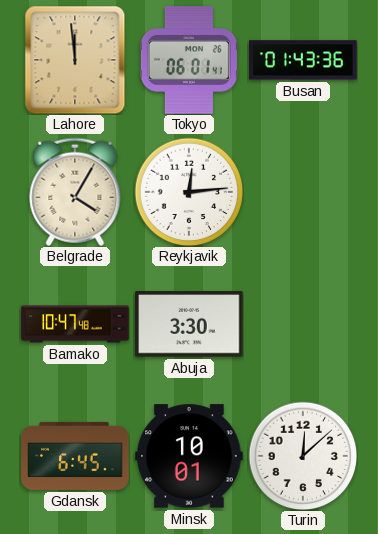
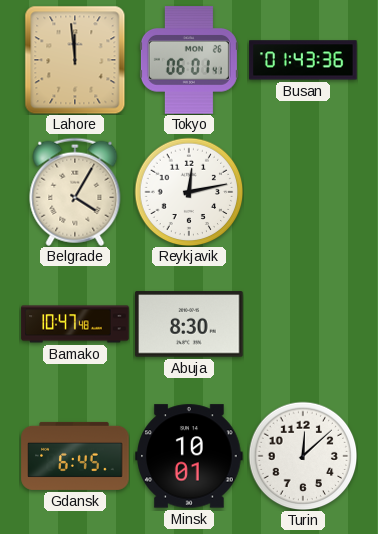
Reykjavik: 12:14 -> 12:13
Abuja: 3:30 -> 8:30
